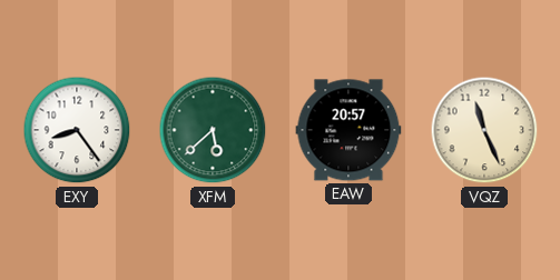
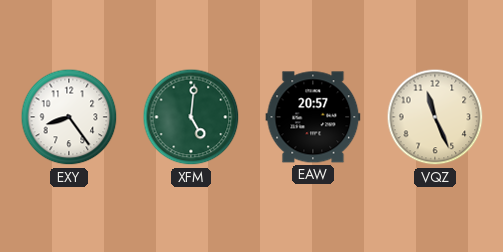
XFM: 5:38 -> 5:01
